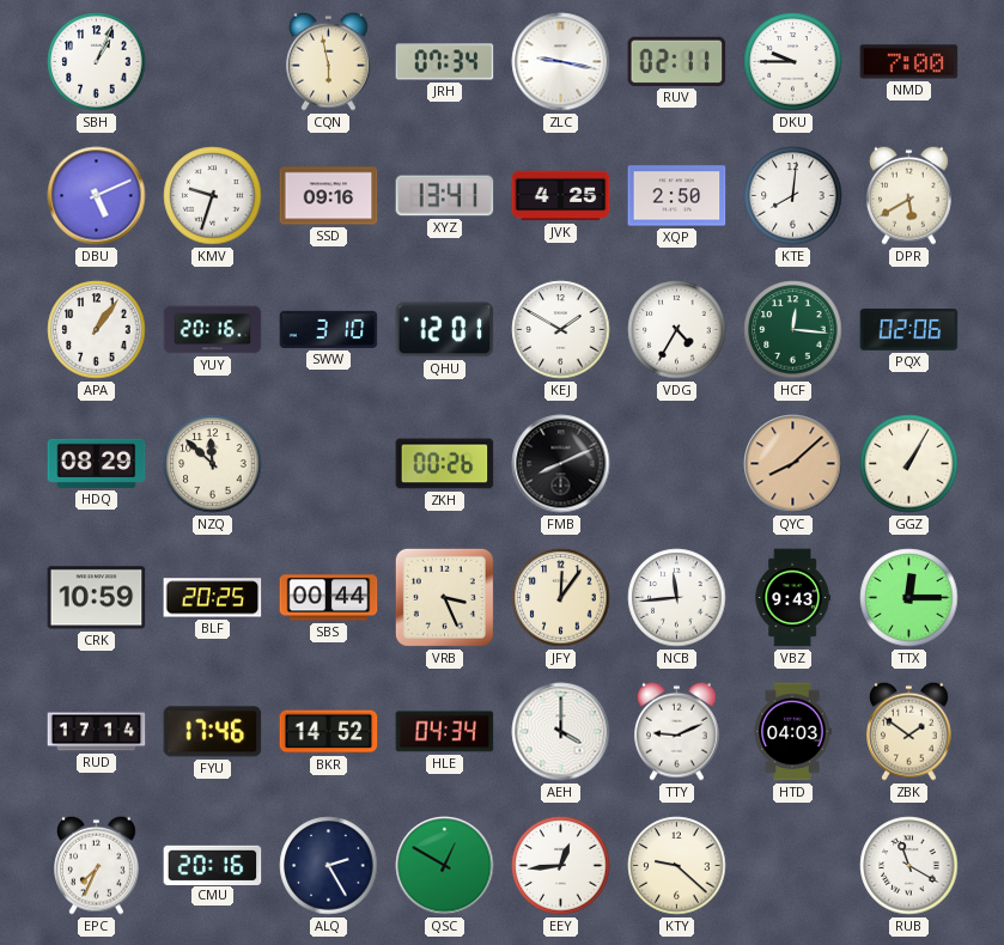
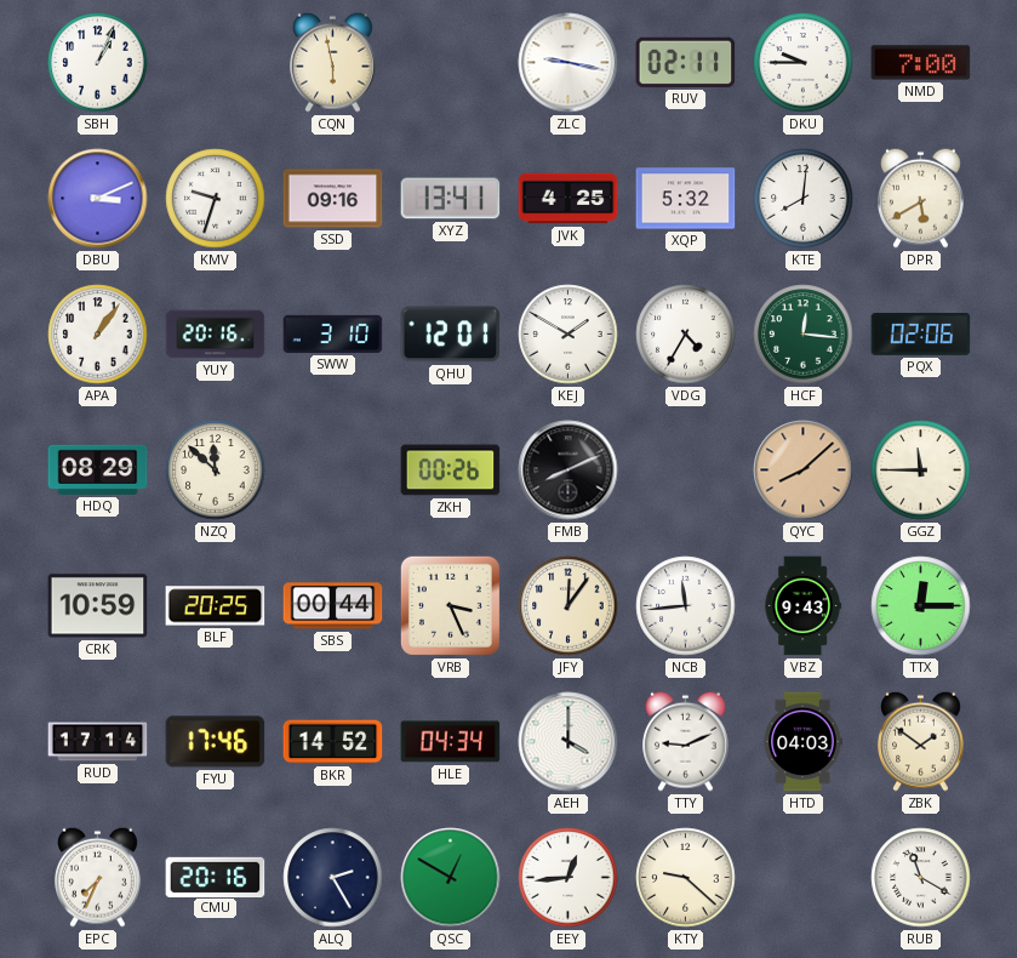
JRH: 07:34 -> none
DBU: 5:11 -> 3:11
XQP: 2:50 -> 5:32
GGZ: 1:05 -> 11:45
